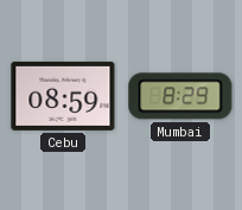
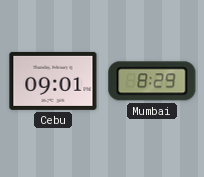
Cebu: 08:59 -> 09:01
